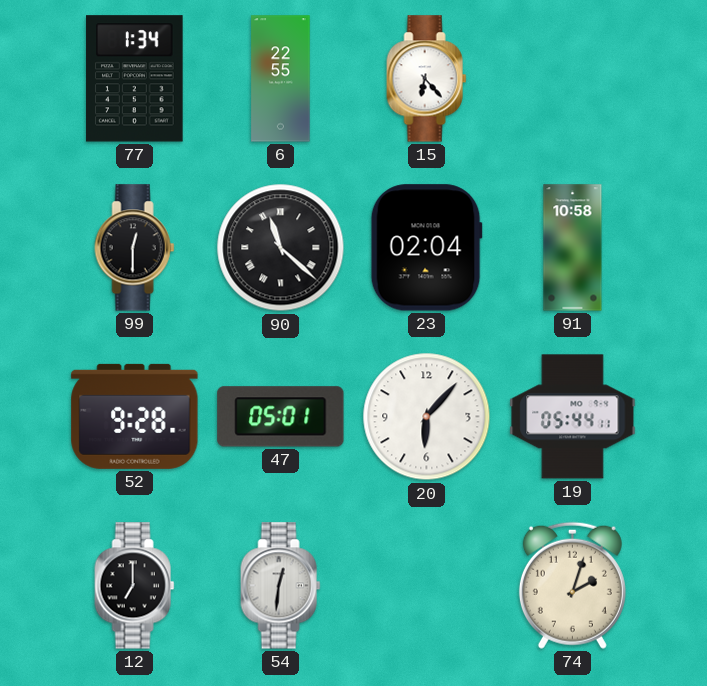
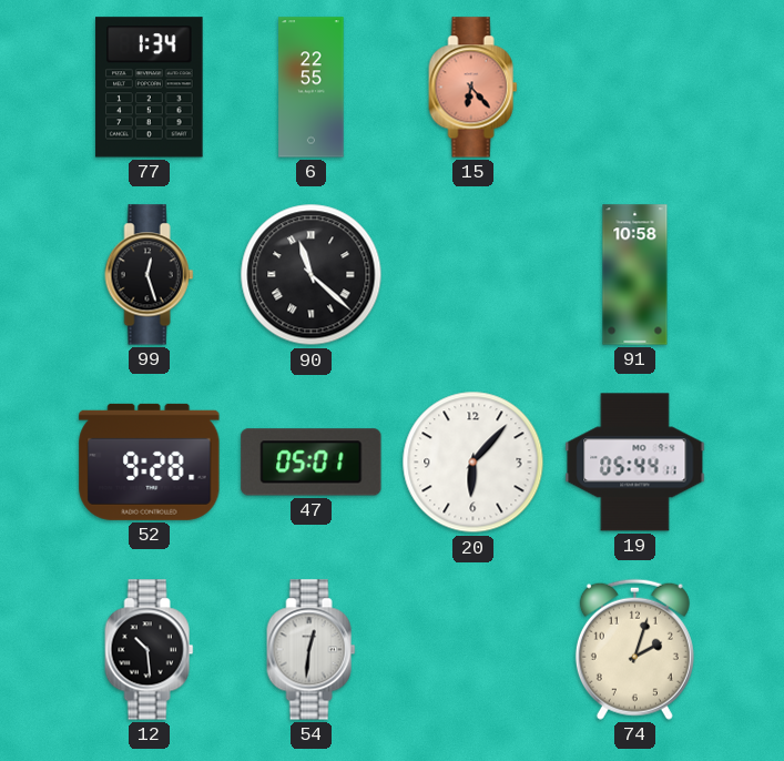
15 dial: white -> salmon
99: 12:30 -> 12:27
23: 02:04 -> none
12: 7:00 -> 10:29
